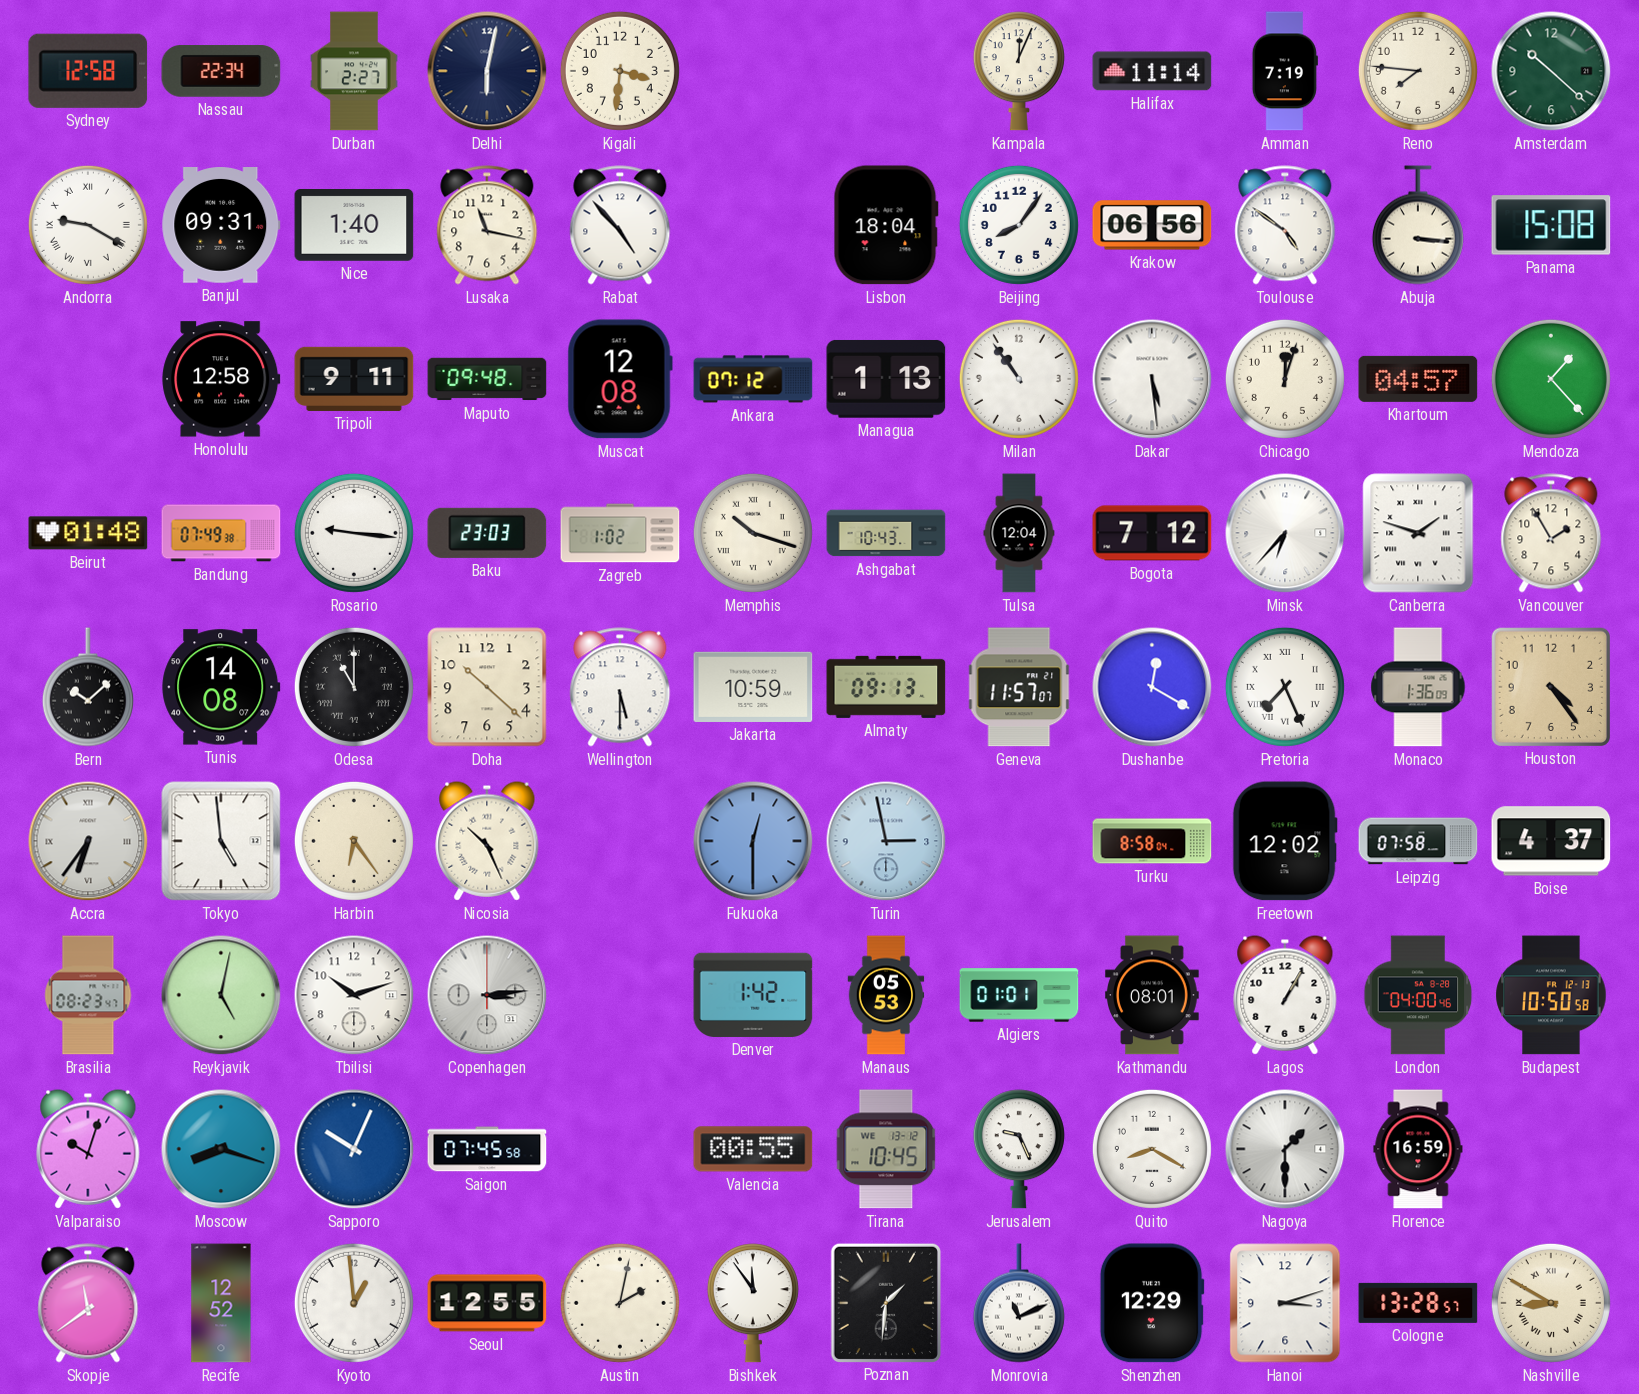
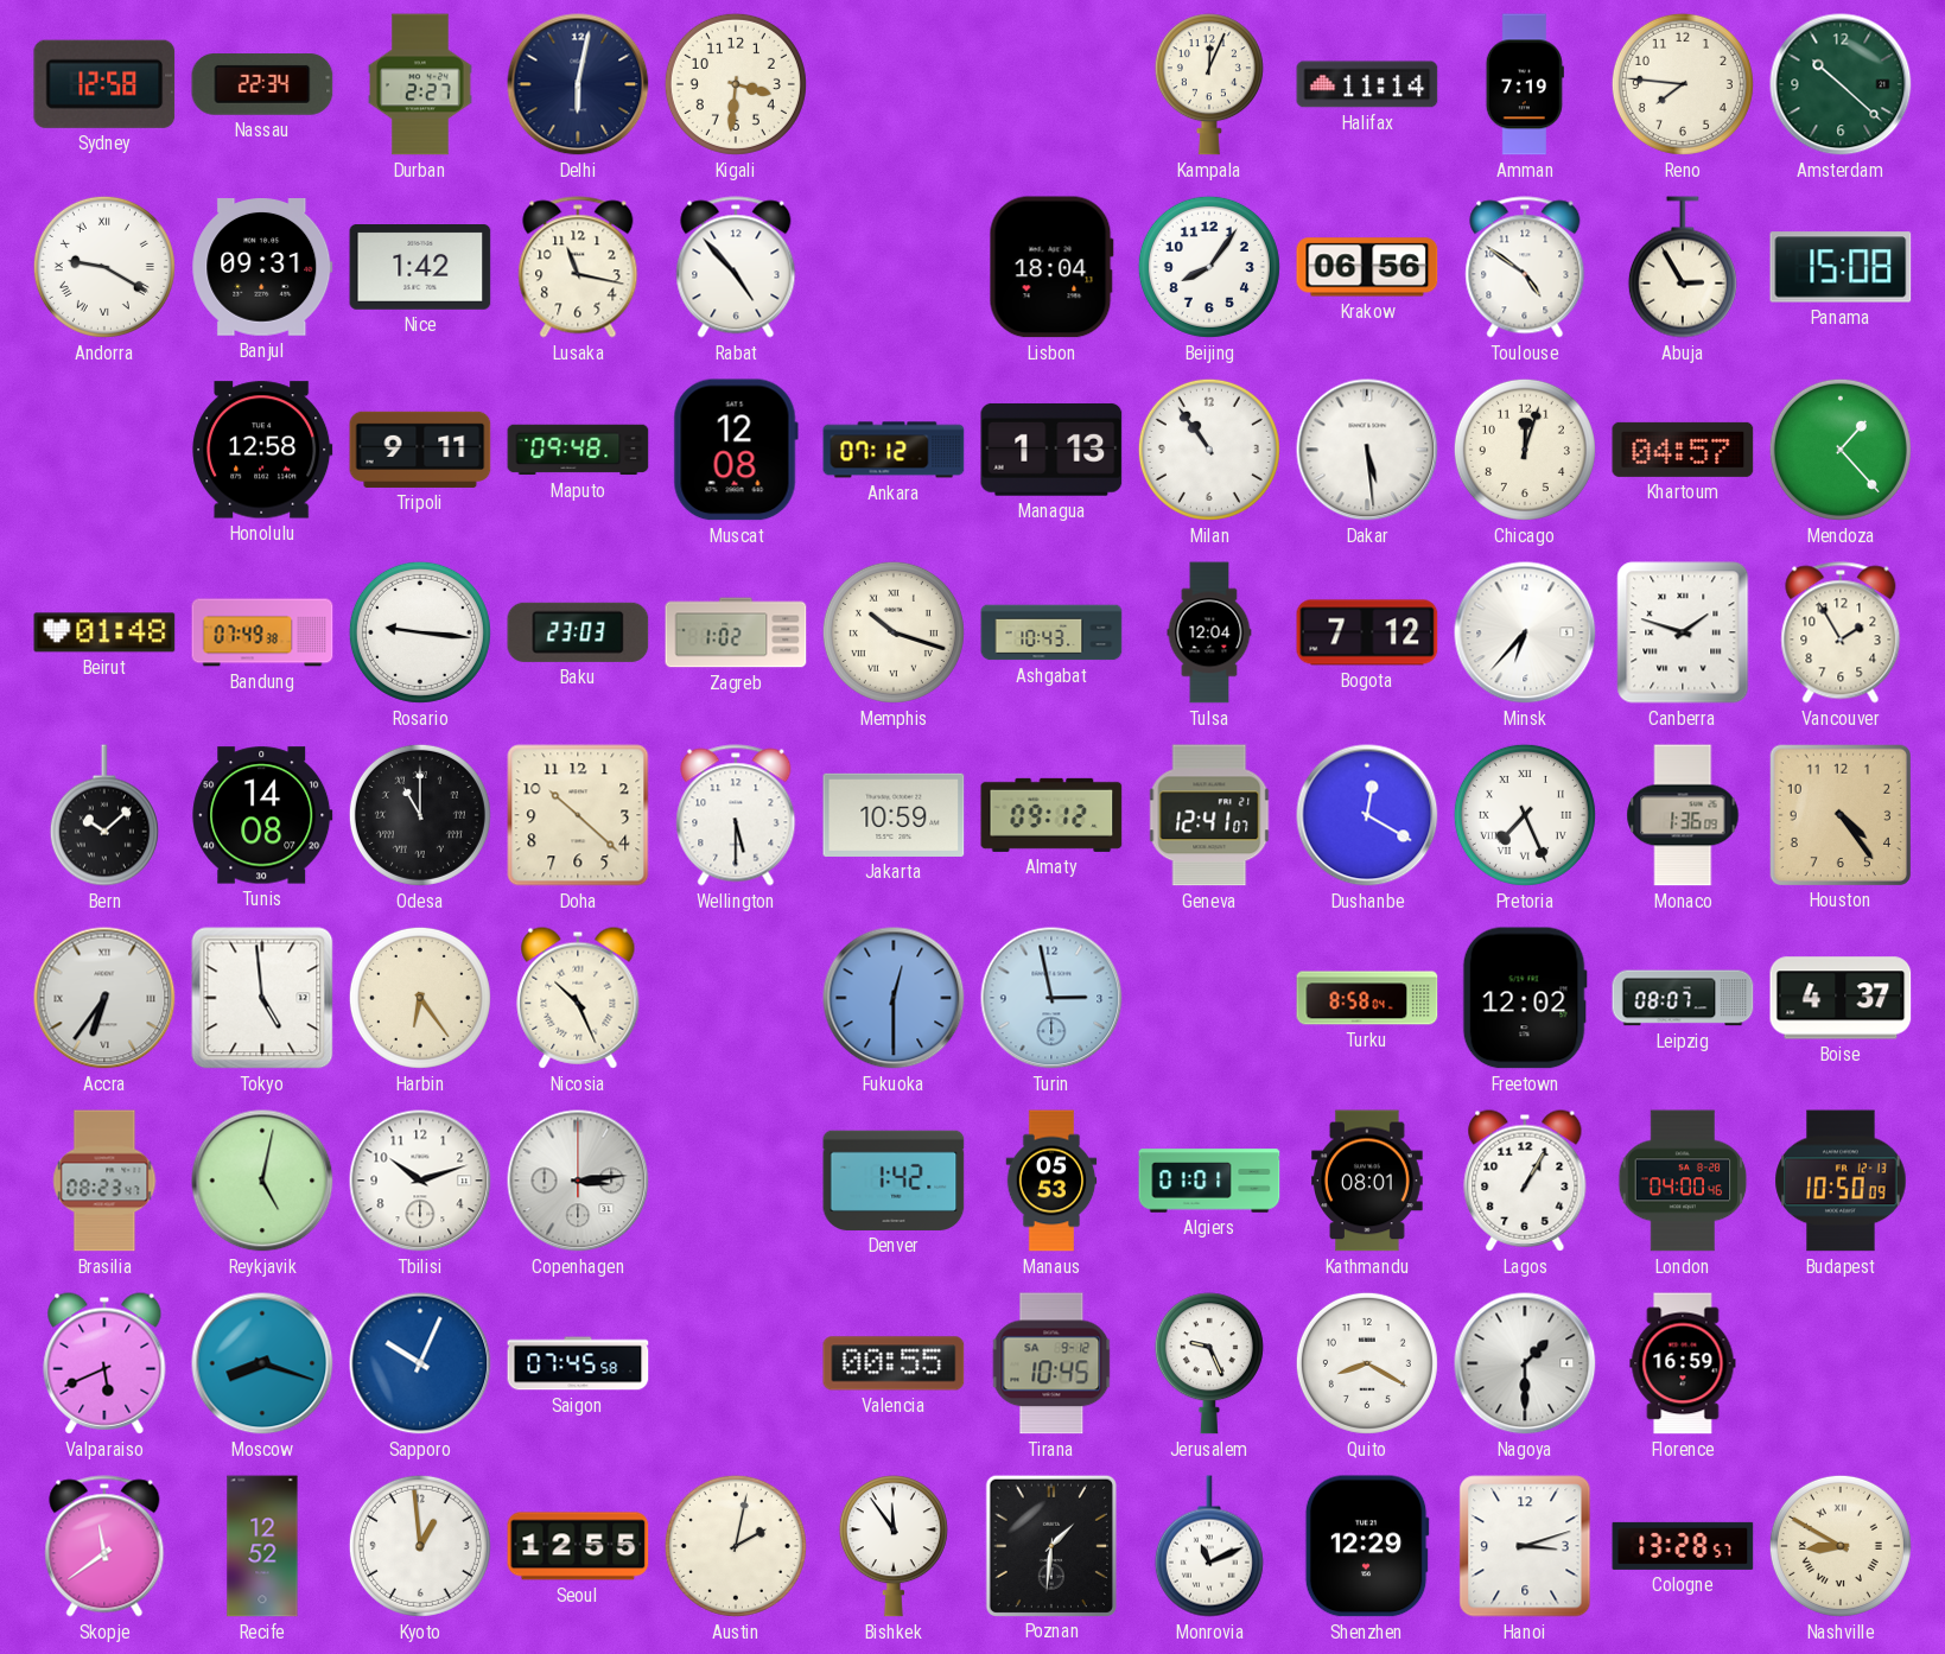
Nice: 1:40 -> 1:42
Abuja: 3:16 -> 2:55
Almaty: 09:13 -> 09:12
Geneva: 11:57 -> 12:41
Leipzig: 07:58 -> 08:07
Budapest: 10:50:58 -> 10:50:09
Valparaiso: 10:03 -> 5:41
Tirana date: WE 13-12 -> SA 9-12
